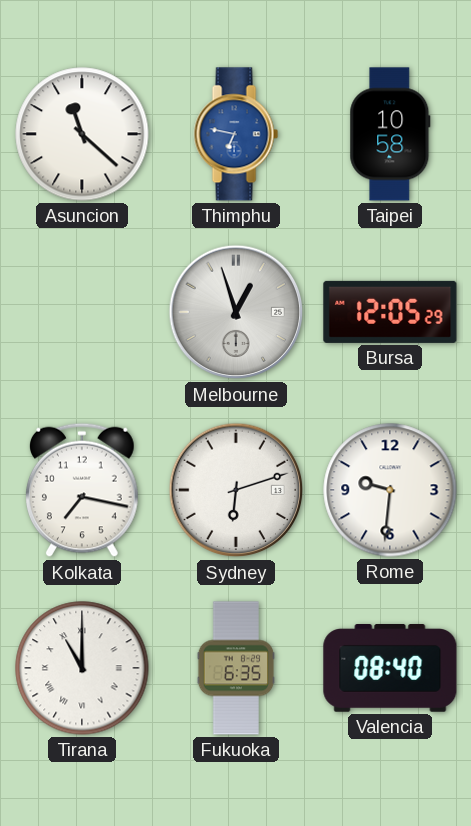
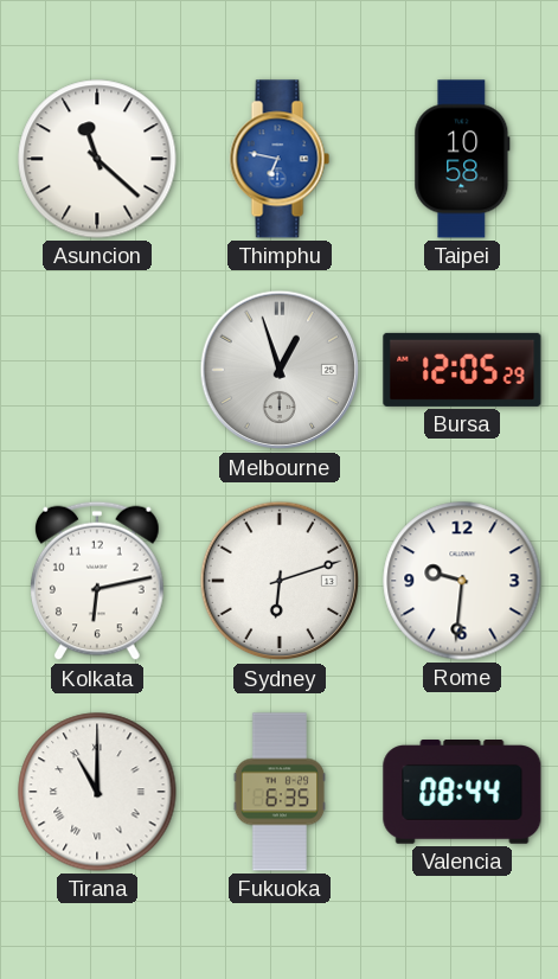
Kolkata: 7:17 -> 6:13
Valencia: 08:40 -> 08:44
